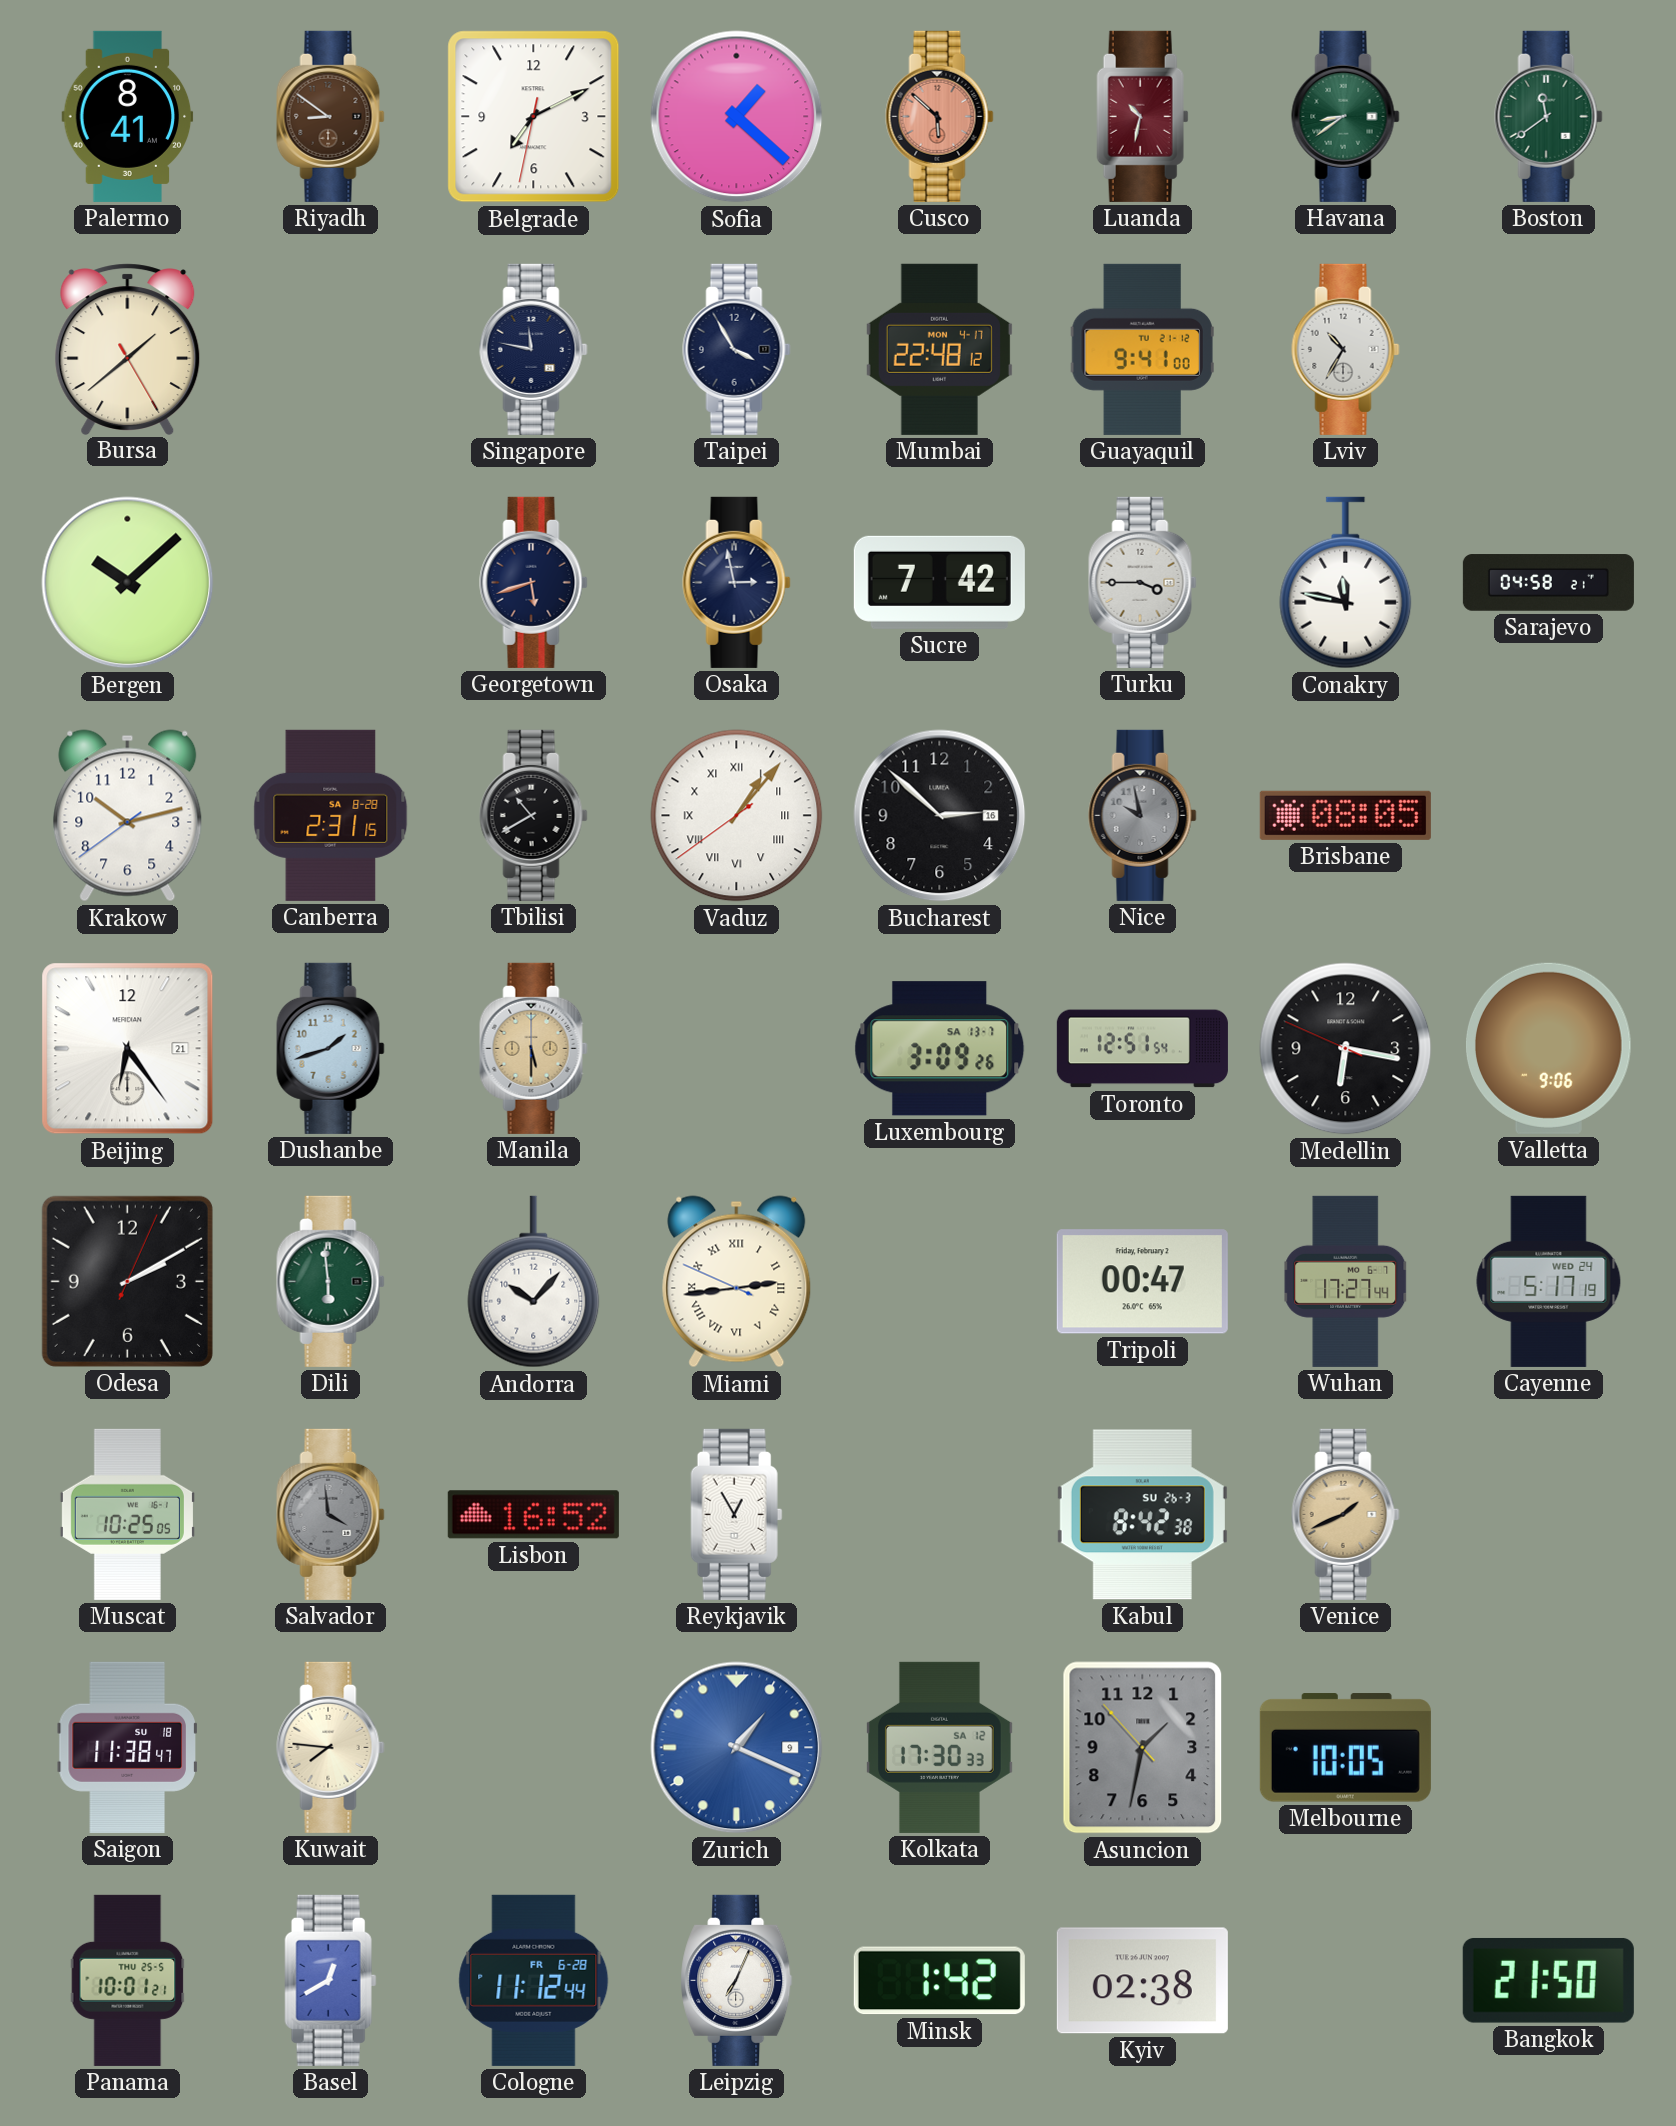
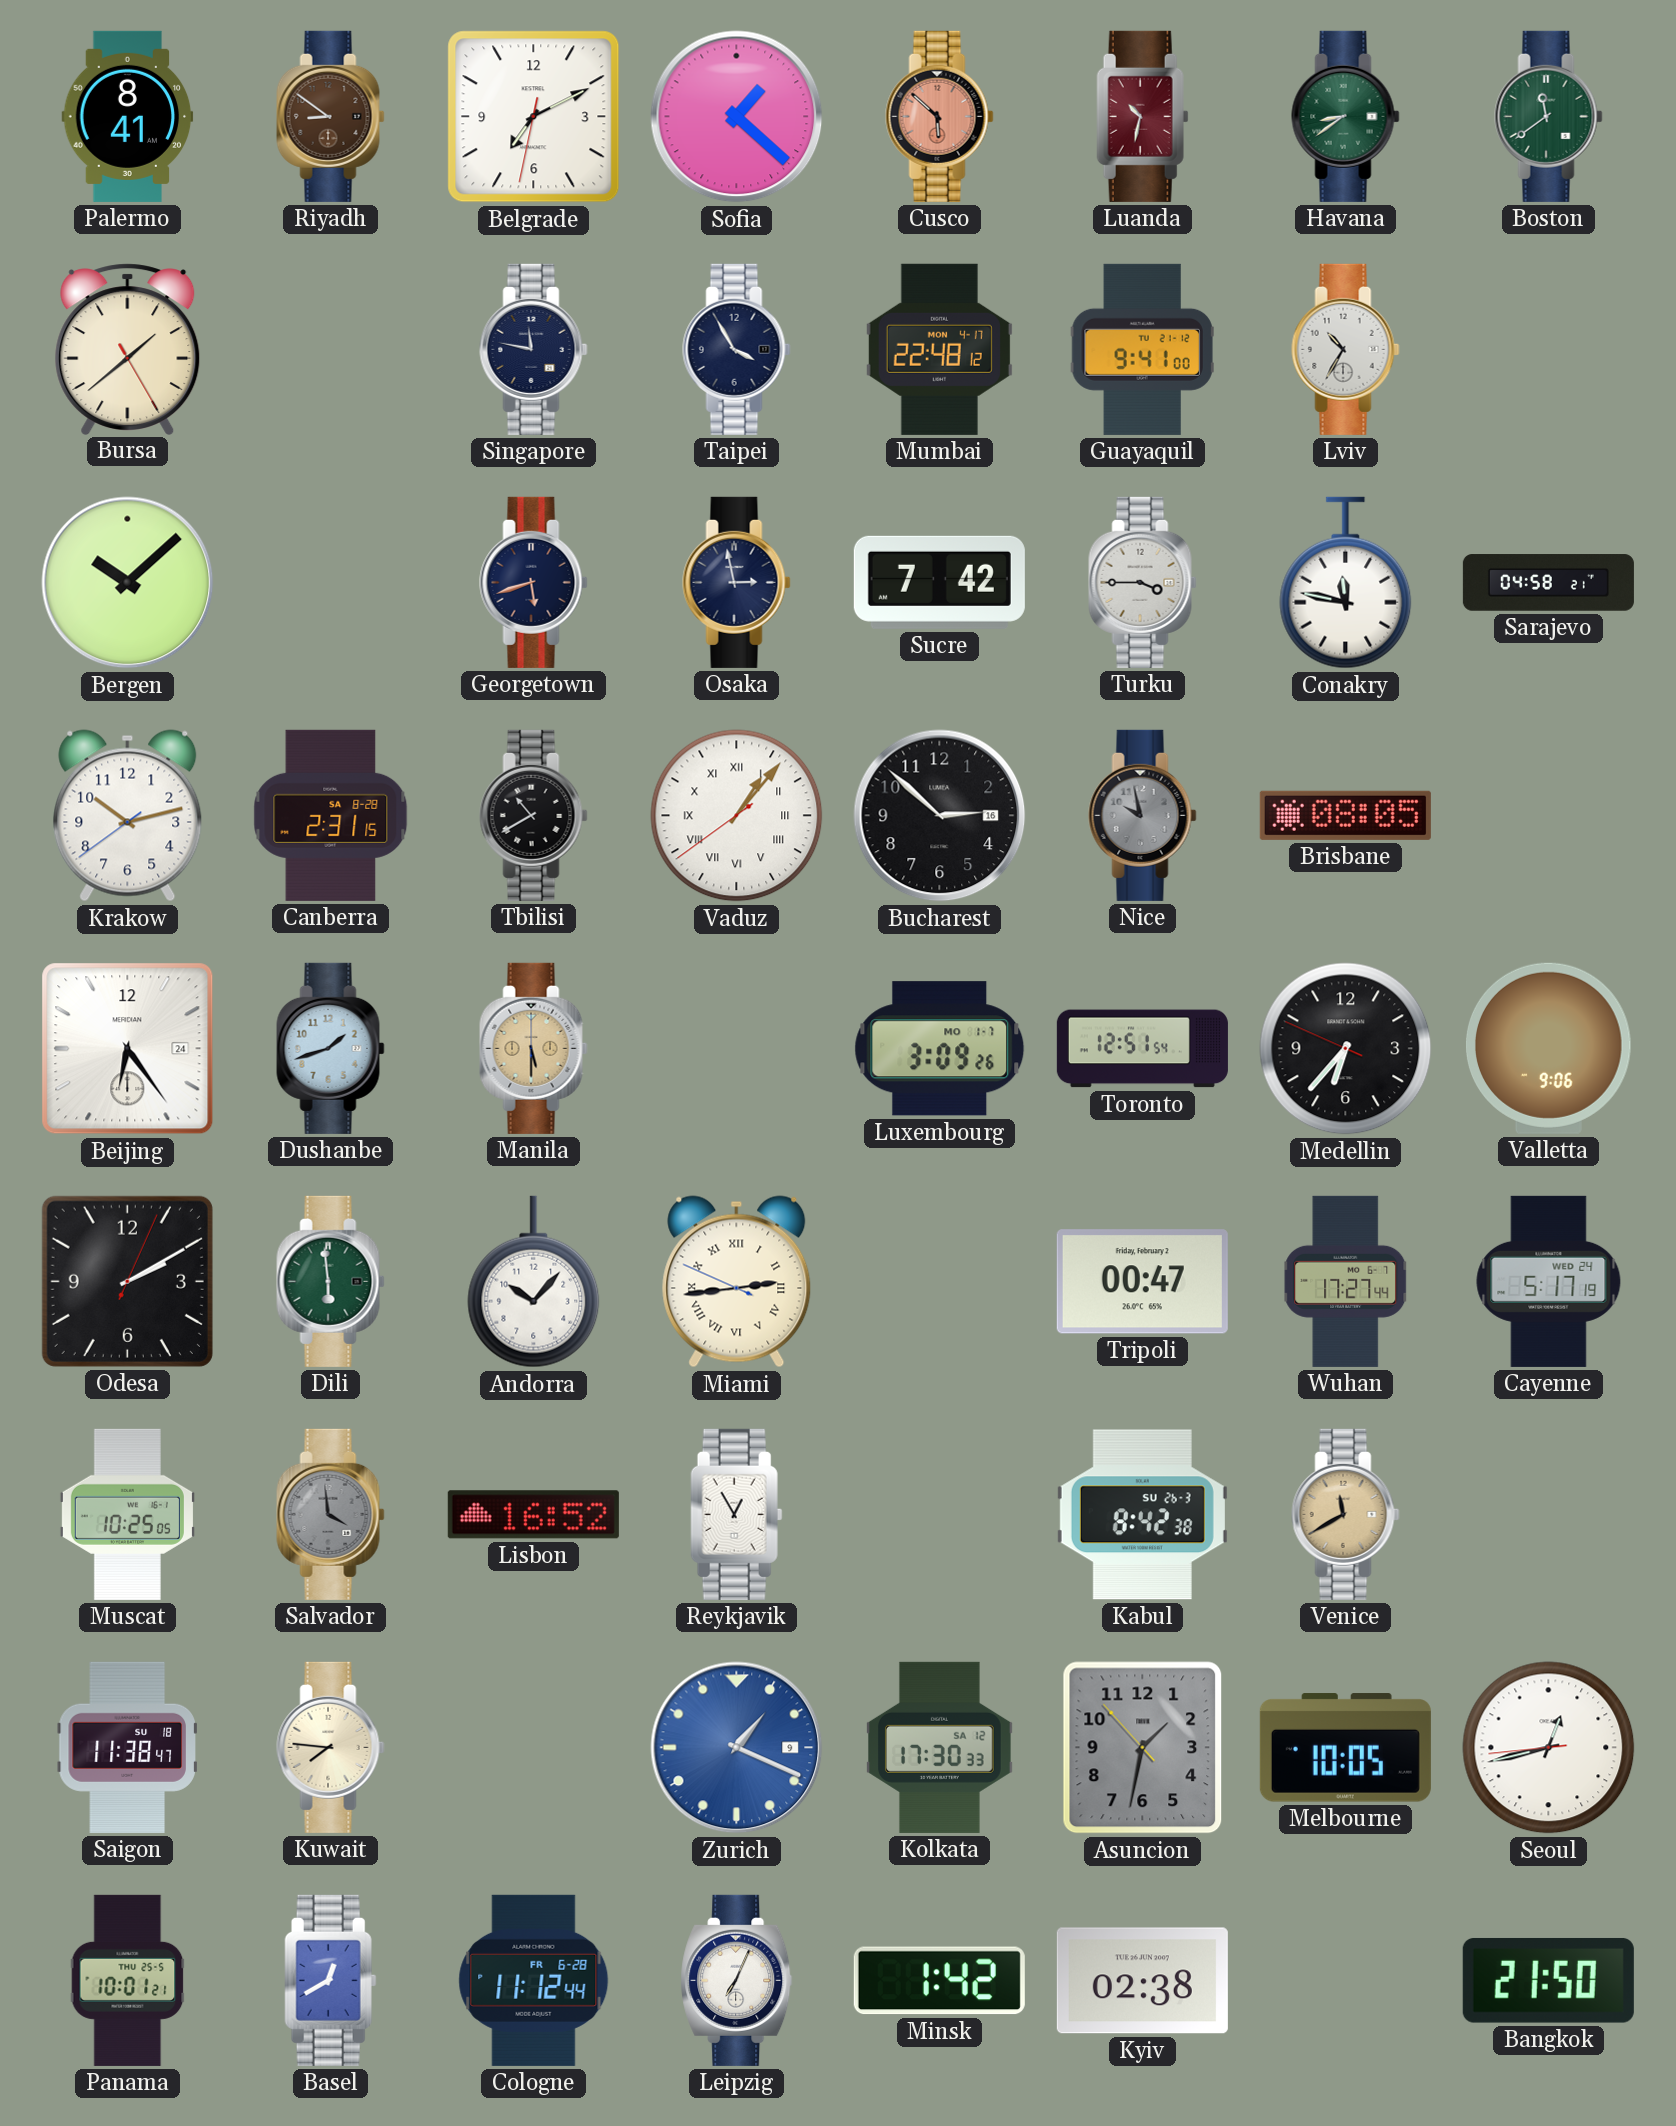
Beijing date: 21 -> 24
Luxembourg date: SA 13-7 -> MO 1-7
Medellin: 6:16 -> 6:36
Venice: 1:41 -> 11:40
Seoul: none -> 12:42
